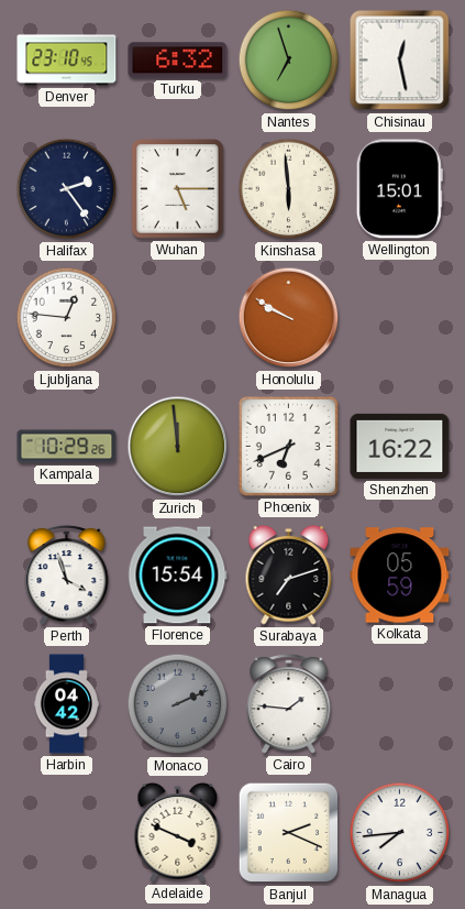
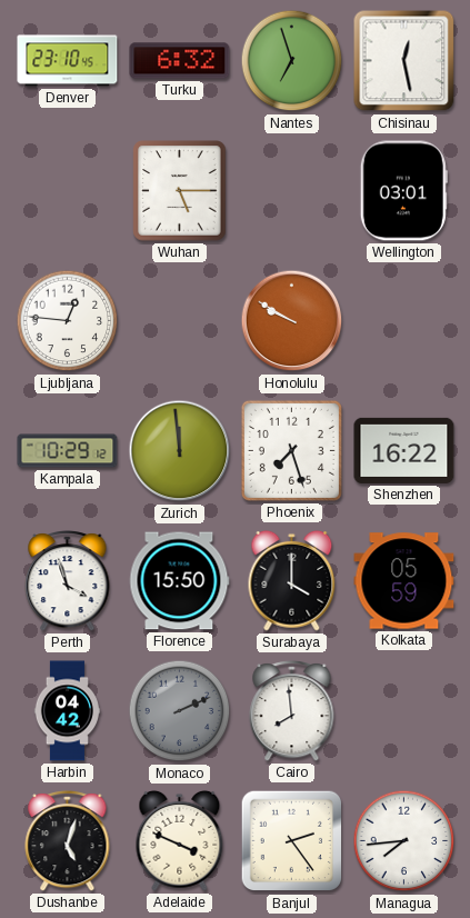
Halifax: 2:24 -> none
Kinshasa: 5:59 -> none
Wellington: 15:01 -> 03:01
Kampala: 10:29:26 -> 10:29:12
Phoenix: 6:41 -> 7:27
Florence: 15:54 -> 15:50
Surabaya: 7:12 -> 4:00
Cairo: 1:46 -> 7:59
Dushanbe: none -> 5:03
Banjul: 2:19 -> 2:24
